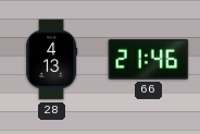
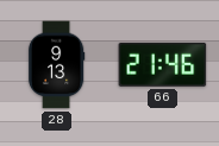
28: 4:13 -> 9:13
